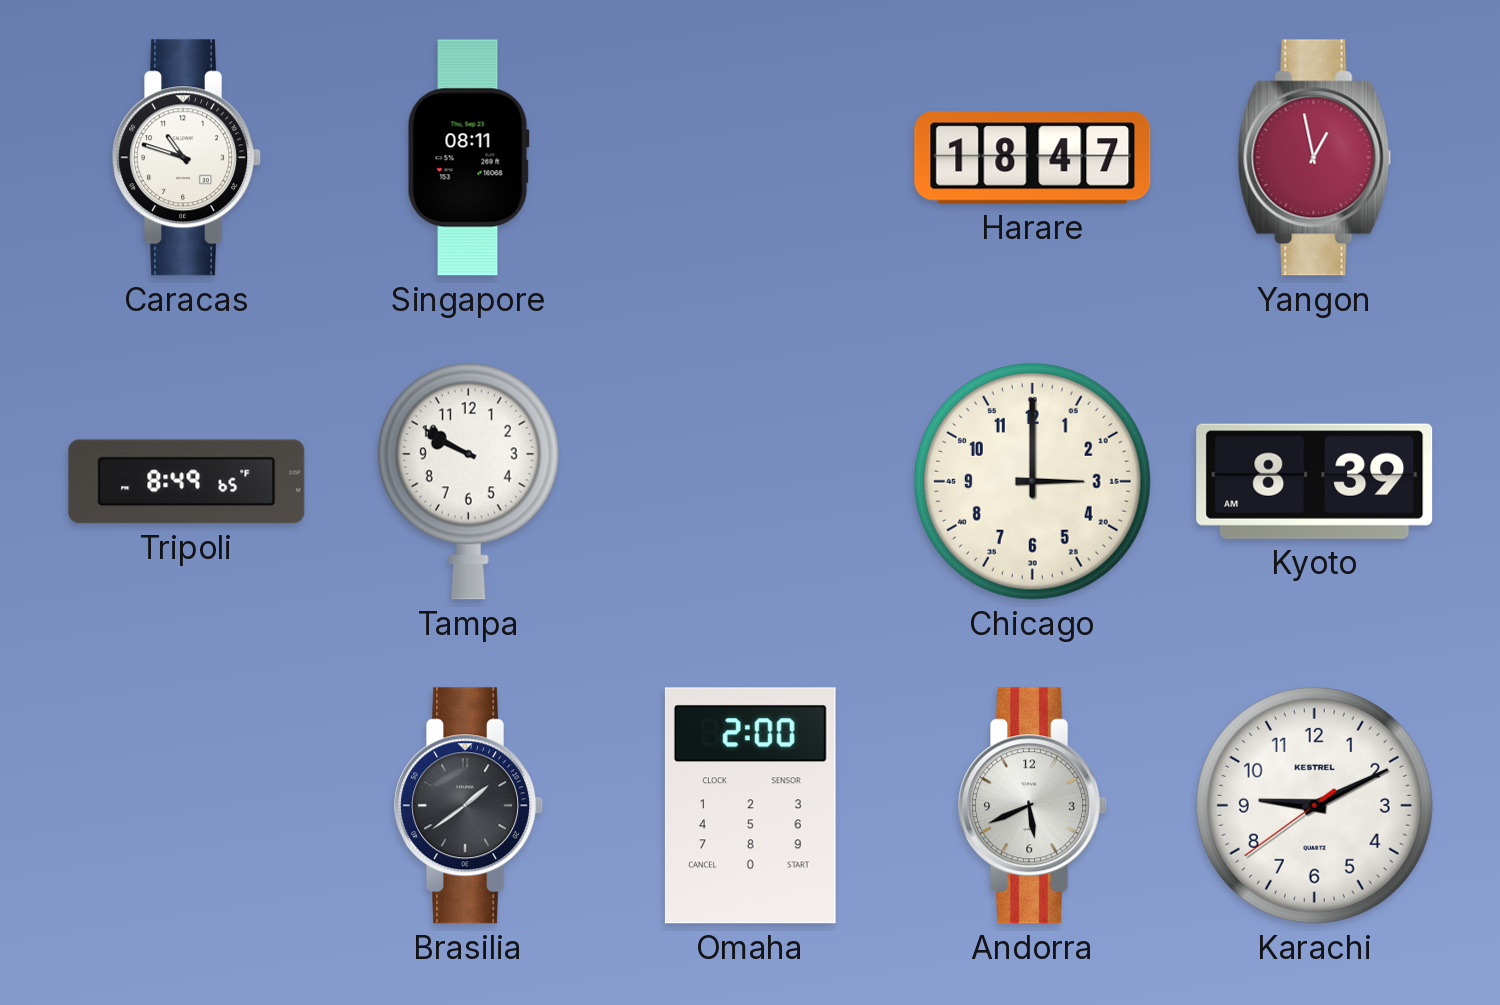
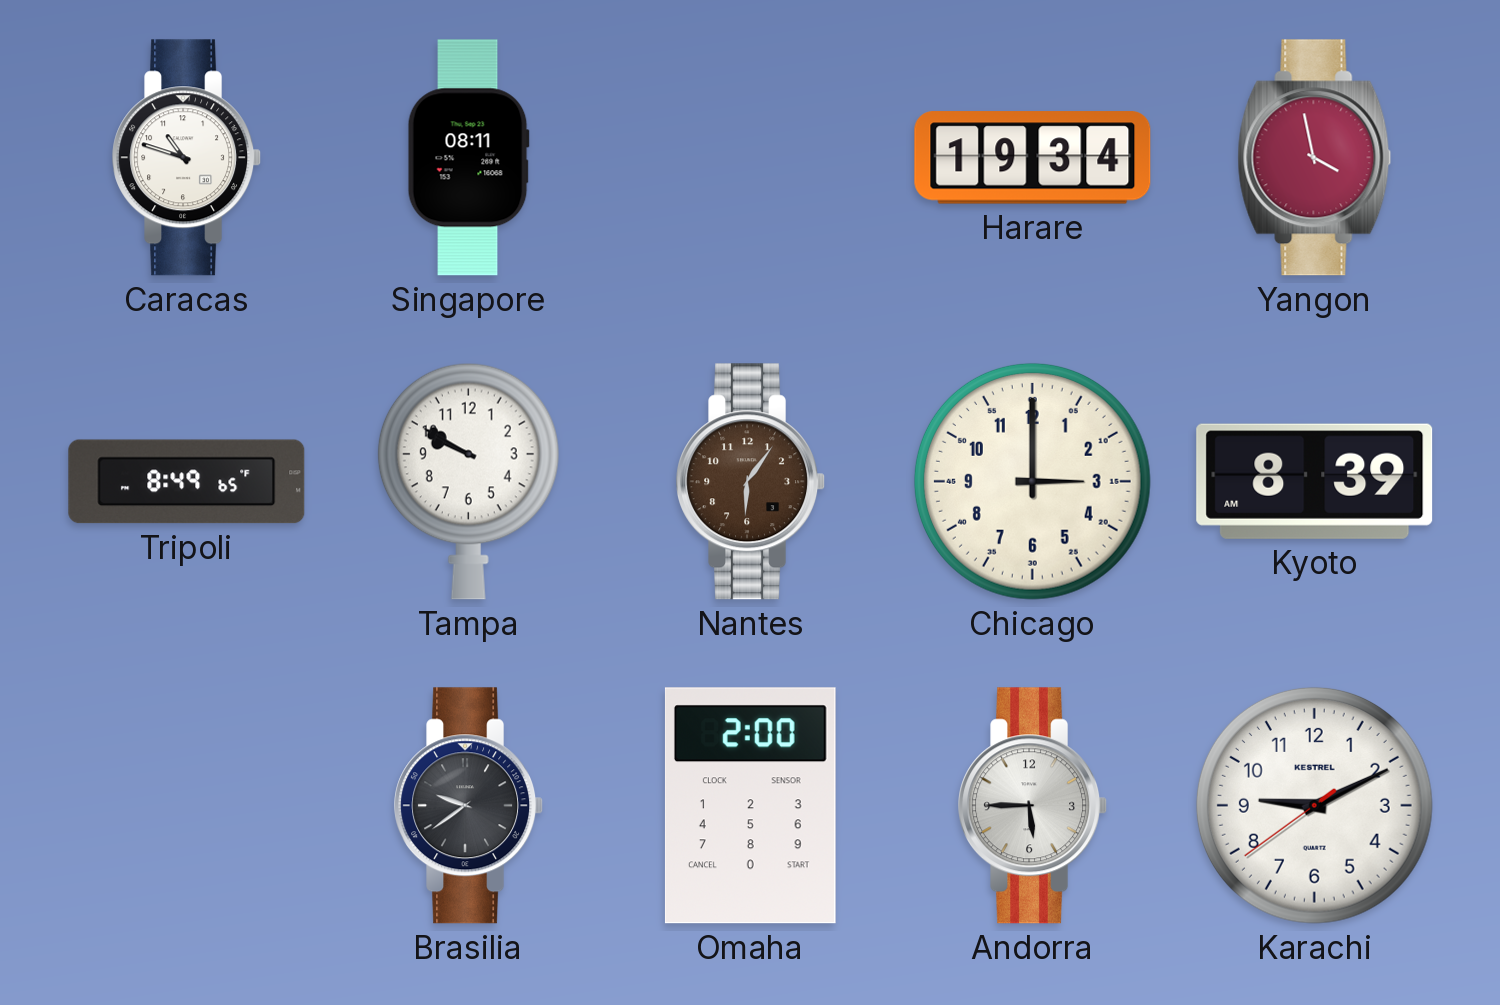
Harare: 18:47 -> 19:34
Yangon: 12:58 -> 3:58
Nantes: none -> 6:06
Brasilia: 1:39 -> 9:39
Andorra: 5:41 -> 5:45
